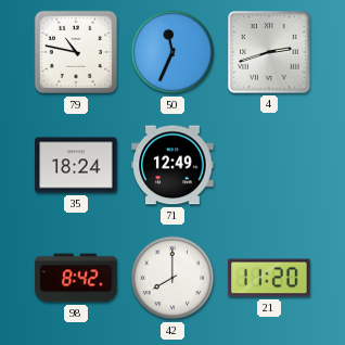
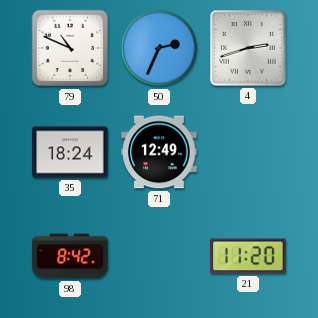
79: 10:47 -> 10:49
50: 11:34 -> 2:34
42: 8:00 -> none
